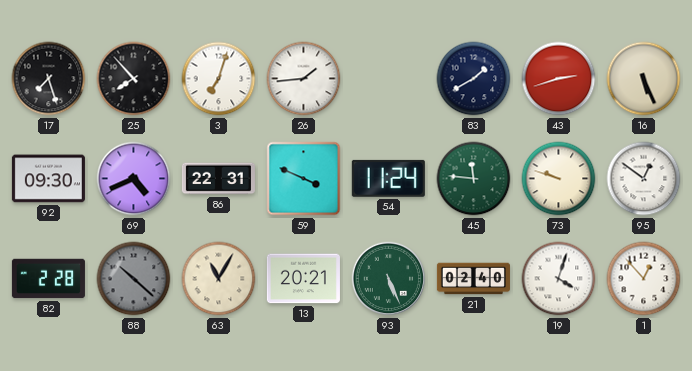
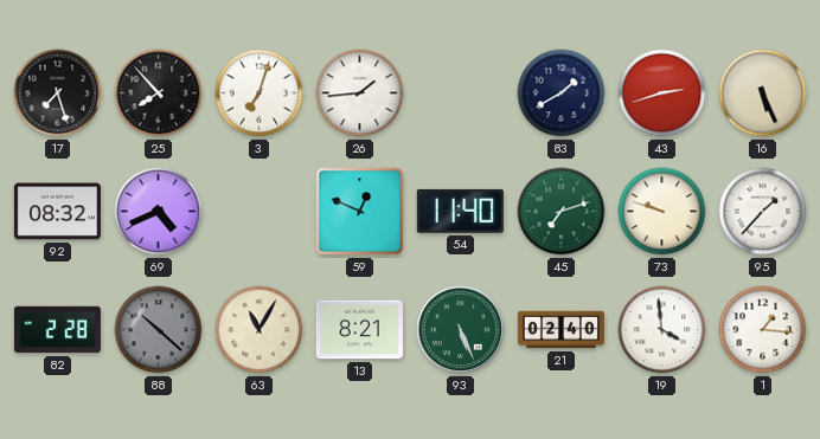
92: 09:30 -> 08:32
86: 22:31 -> none
59: 3:49 -> 12:49
54: 11:24 -> 11:40
45: 11:46 -> 7:12
95: 12:51 -> 1:37
13: 20:21 -> 8:21
19: 4:03 -> 3:59
1: 12:53 -> 1:16
